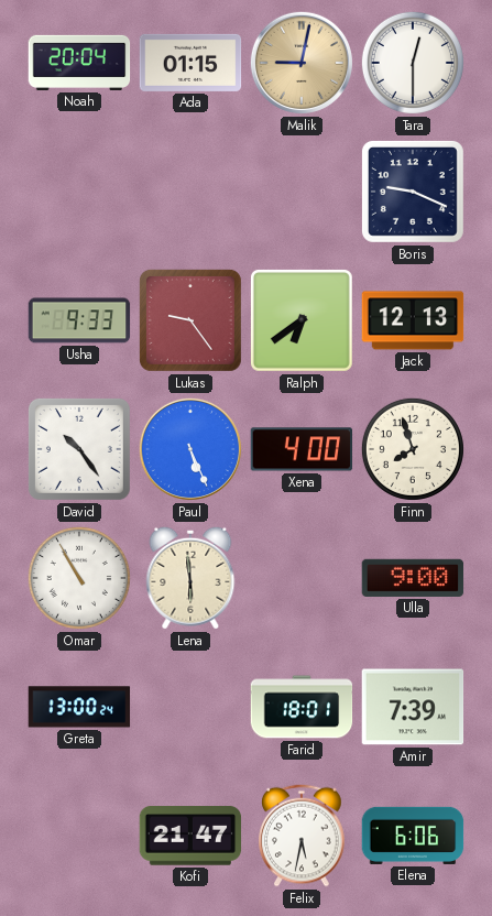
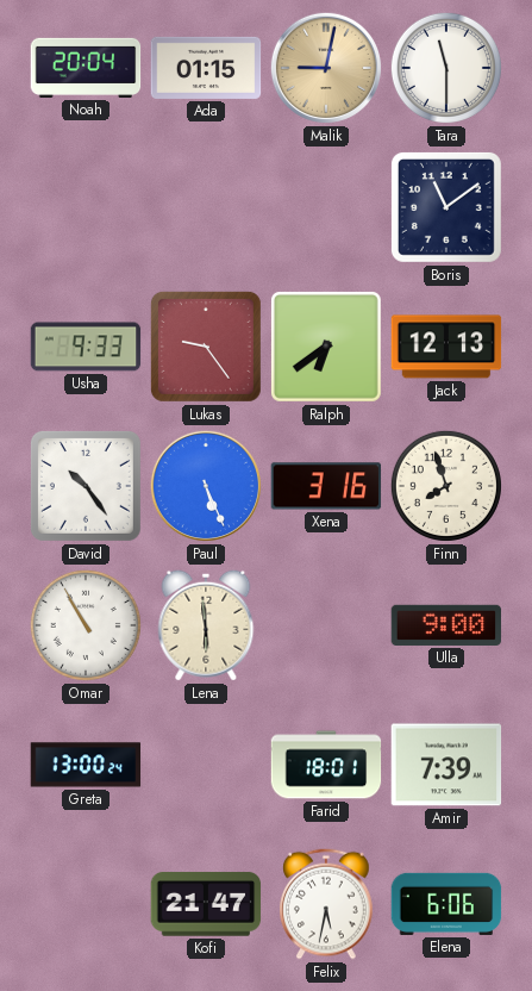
Tara: 12:30 -> 11:30
Boris: 9:19 -> 11:09
Xena: 4:00 -> 3:16
